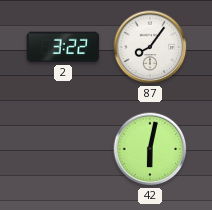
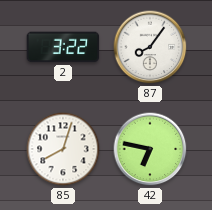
85: none -> 8:03
42: 6:02 -> 6:47
